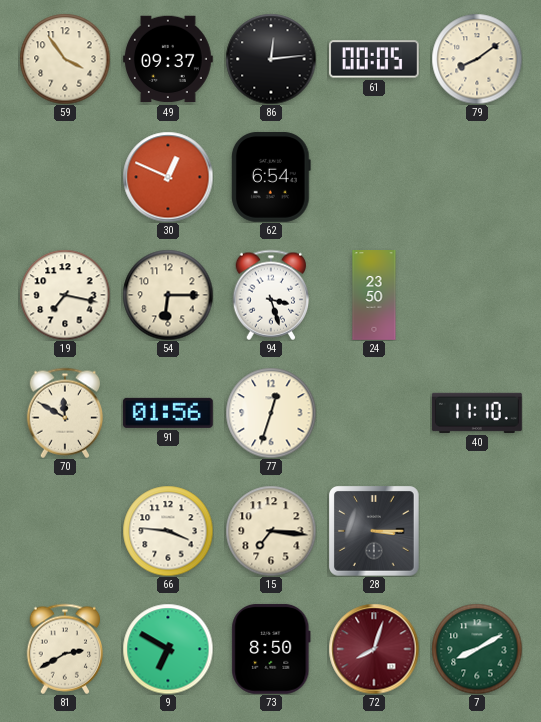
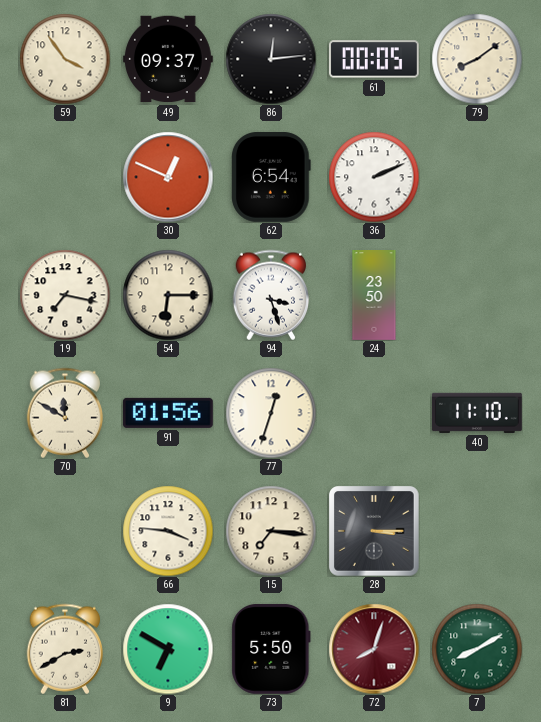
36: none -> 2:11
73: 8:50 -> 5:50
